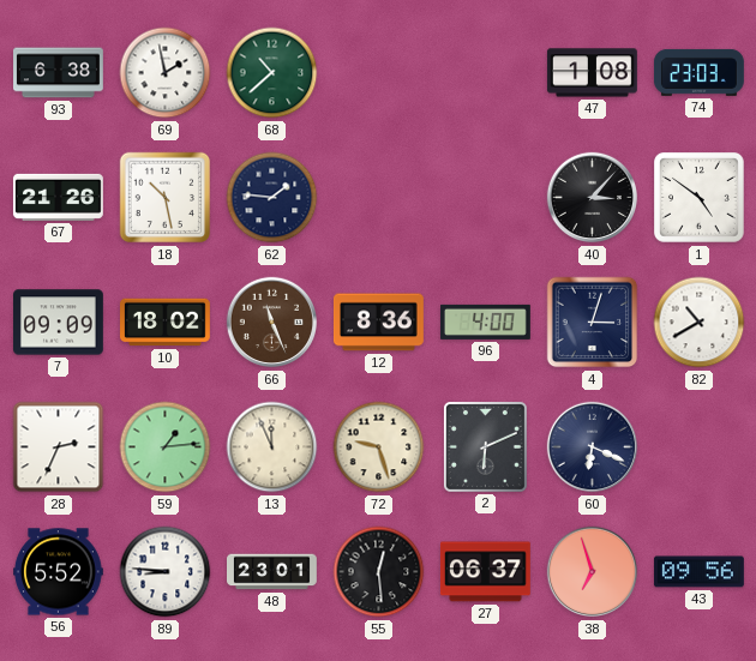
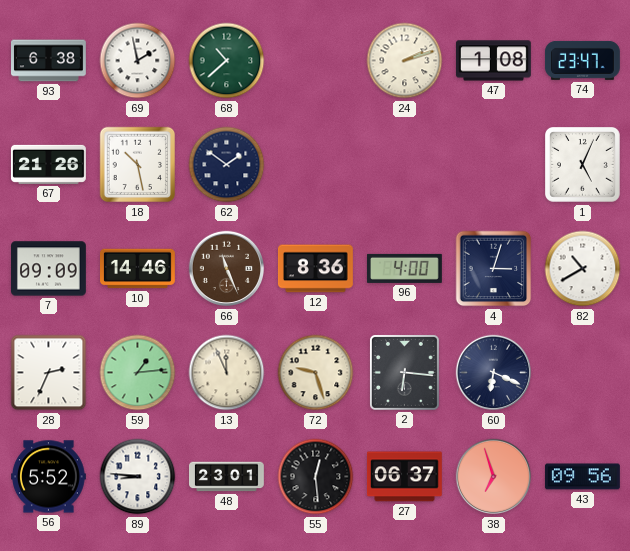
24: none -> 2:12
74: 23:03 -> 23:47
62: 1:46 -> 1:51
40: 3:07 -> none
1: 4:51 -> 5:04
10: 18:02 -> 14:46
2: 6:11 -> 6:16
